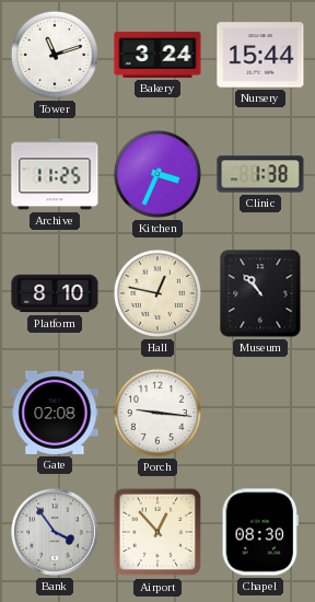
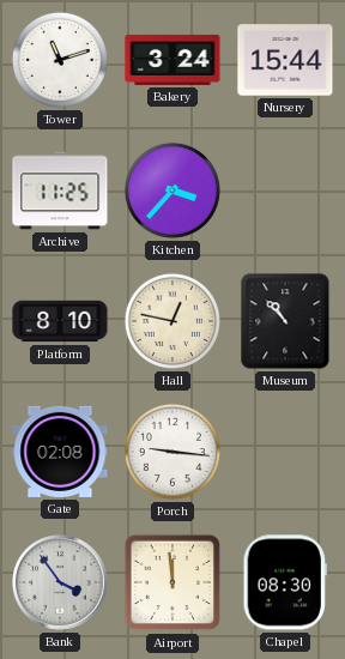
Kitchen: 3:34 -> 3:37
Clinic: 1:38 -> none
Airport: 12:53 -> 11:59
